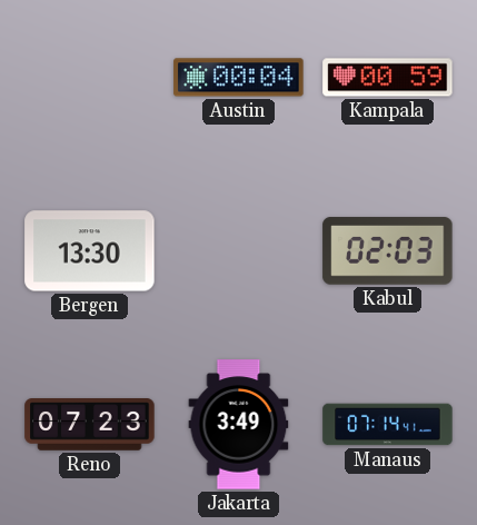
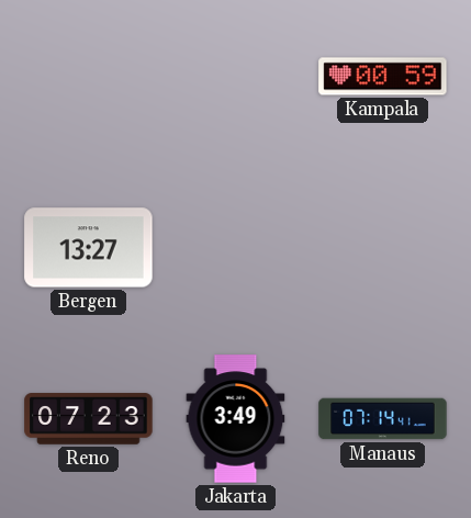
Austin: 00:04 -> none
Bergen: 13:30 -> 13:27
Kabul: 02:03 -> none
